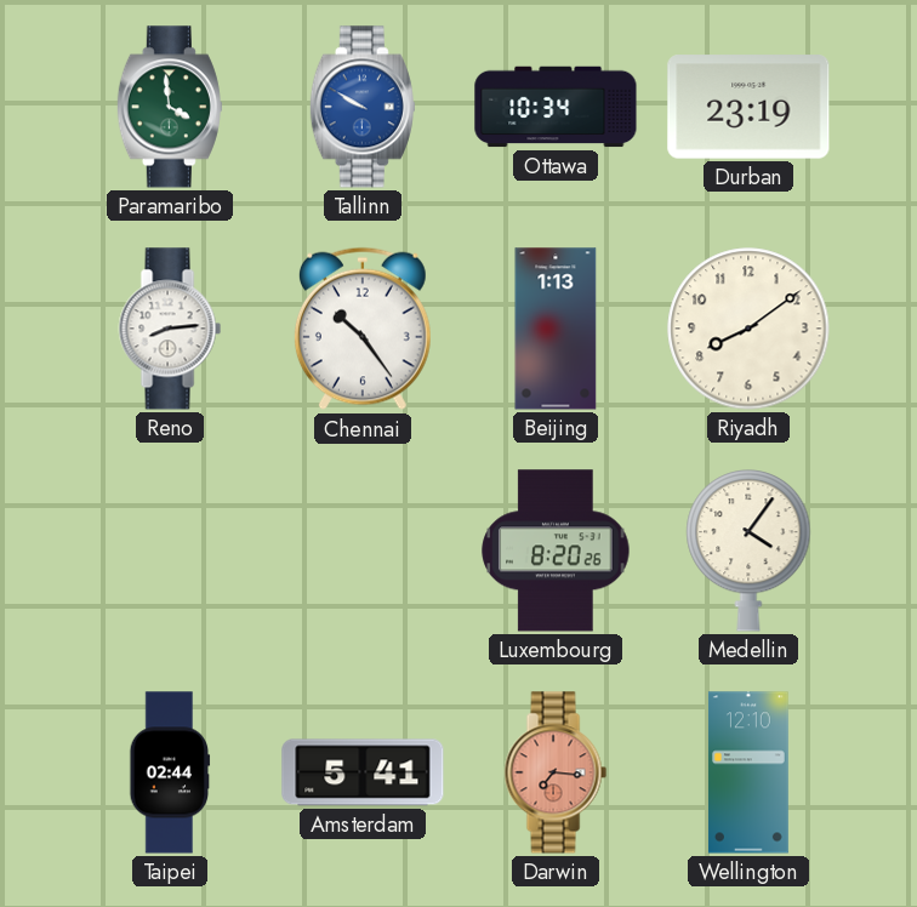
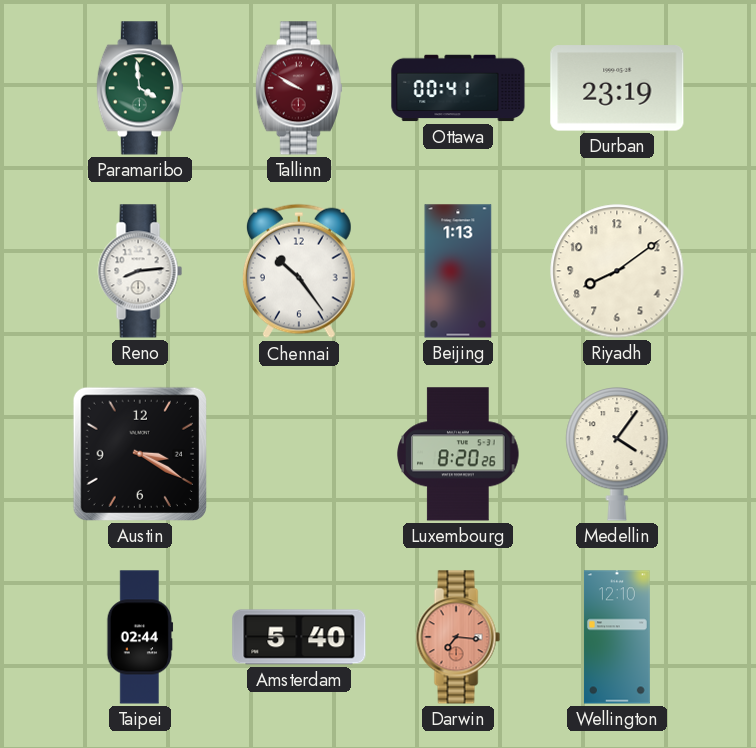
Tallinn dial: blue -> burgundy
Ottawa: 10:34 -> 00:41
Austin: none -> 3:20
Amsterdam: 5:41 -> 5:40
